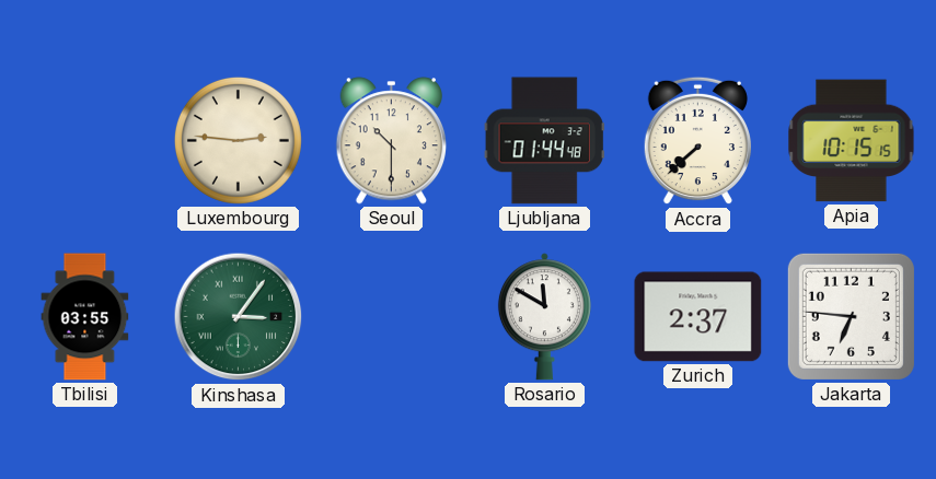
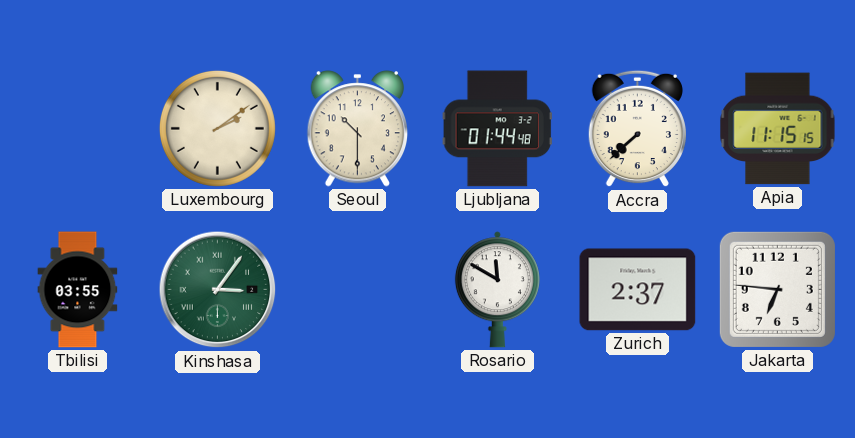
Luxembourg: 2:46 -> 2:09
Apia: 10:15 -> 11:15
